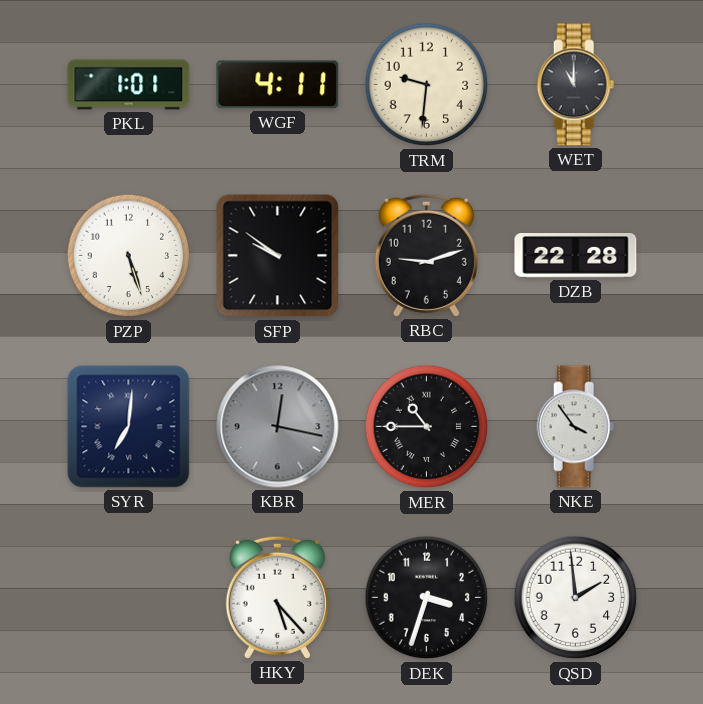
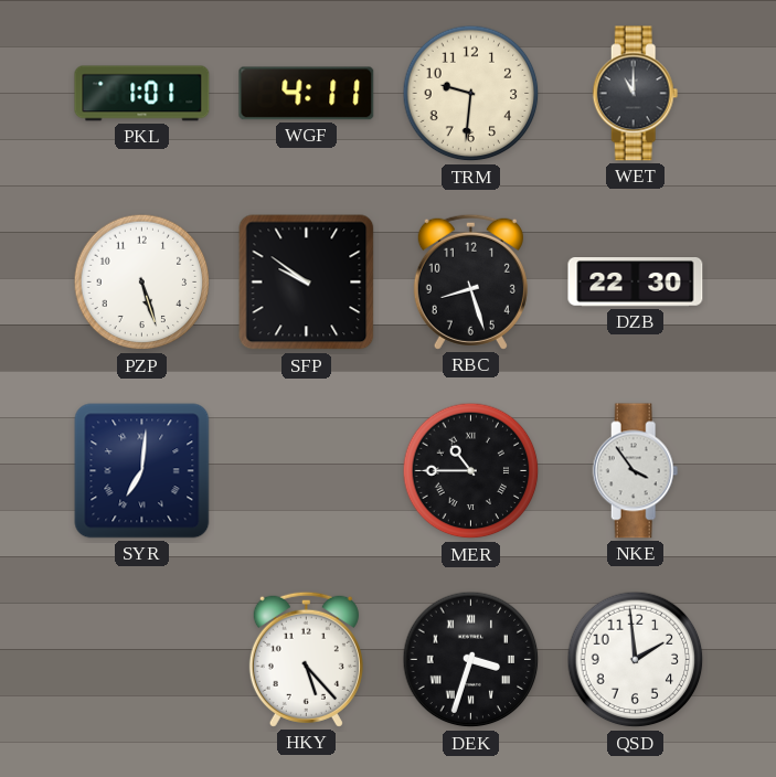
RBC: 9:12 -> 8:27
DZB: 22:28 -> 22:30
KBR: 12:17 -> none
DEK numerals: Arabic -> Roman
